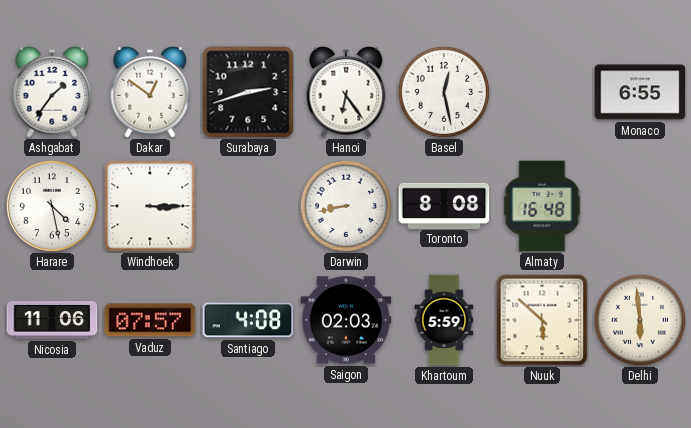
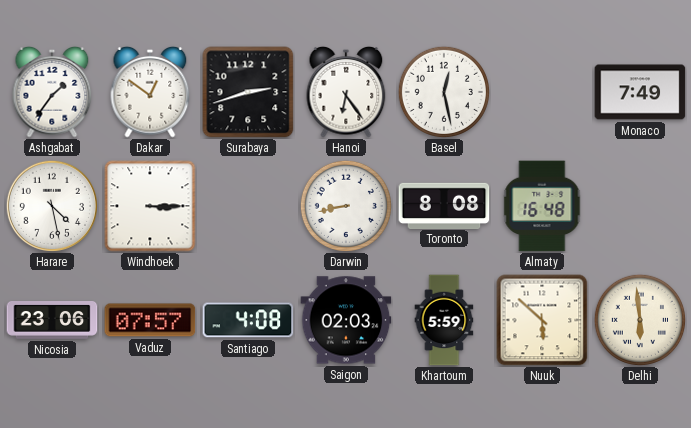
Monaco: 6:55 -> 7:49
Nicosia: 11:06 -> 23:06
